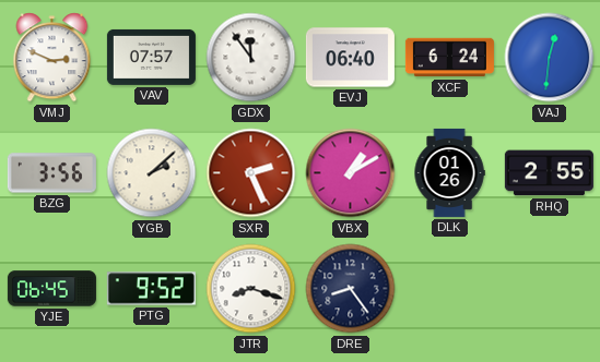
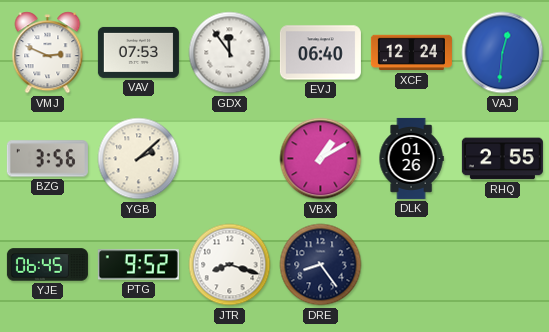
VAV: 07:57 -> 07:53
XCF: 6:24 -> 12:24
SXR: 2:26 -> none
